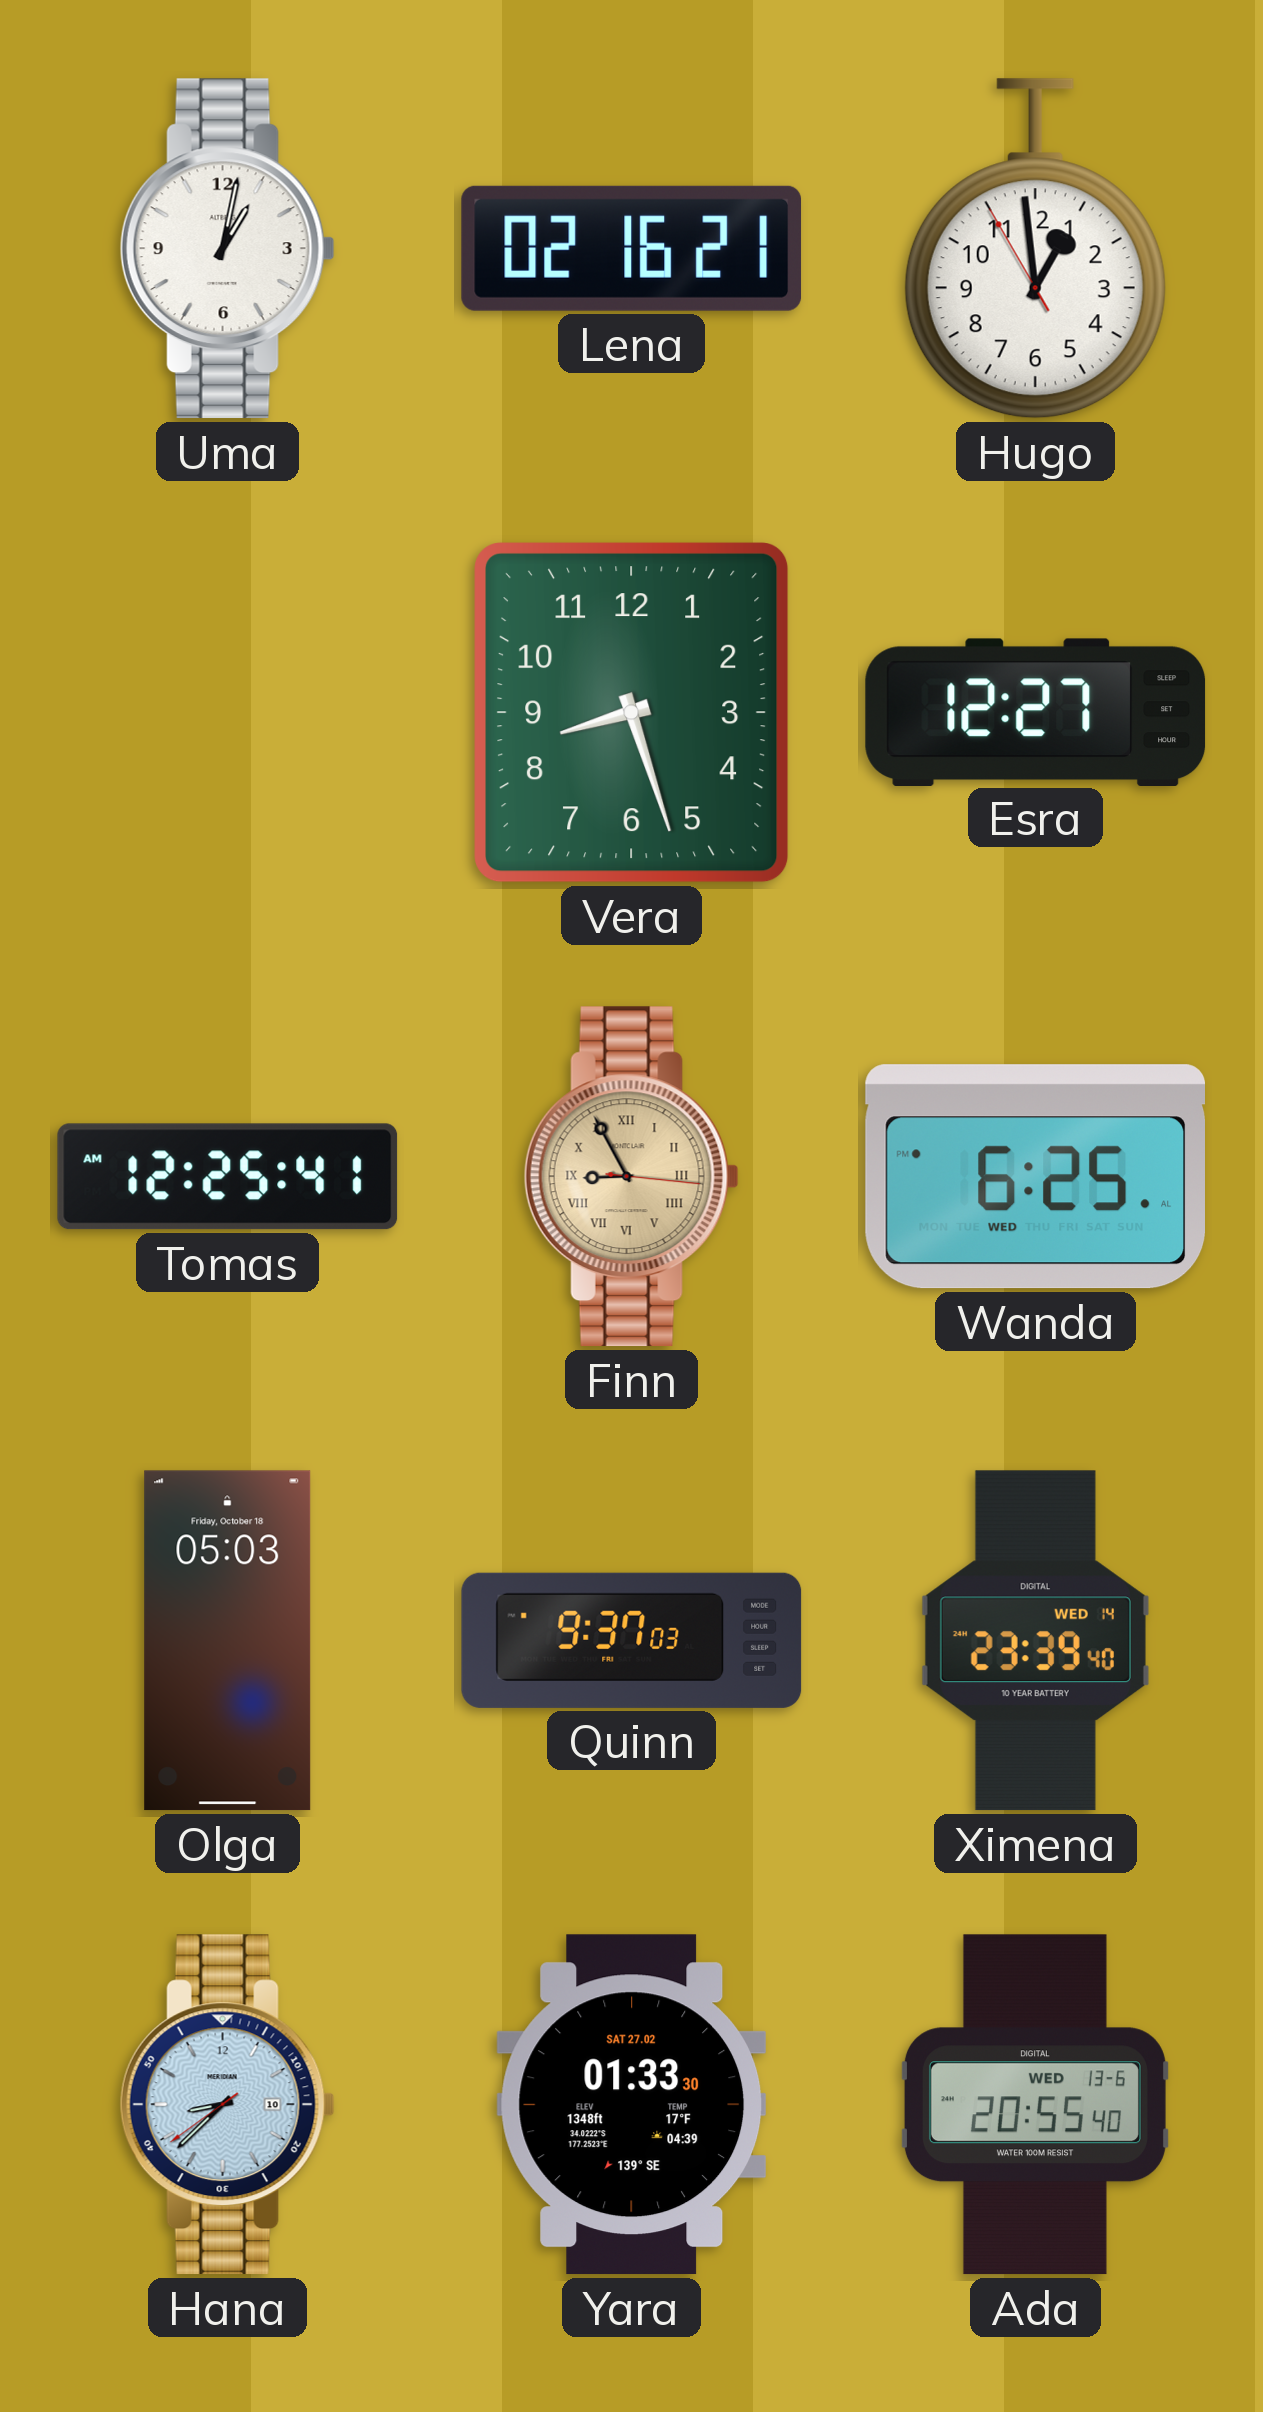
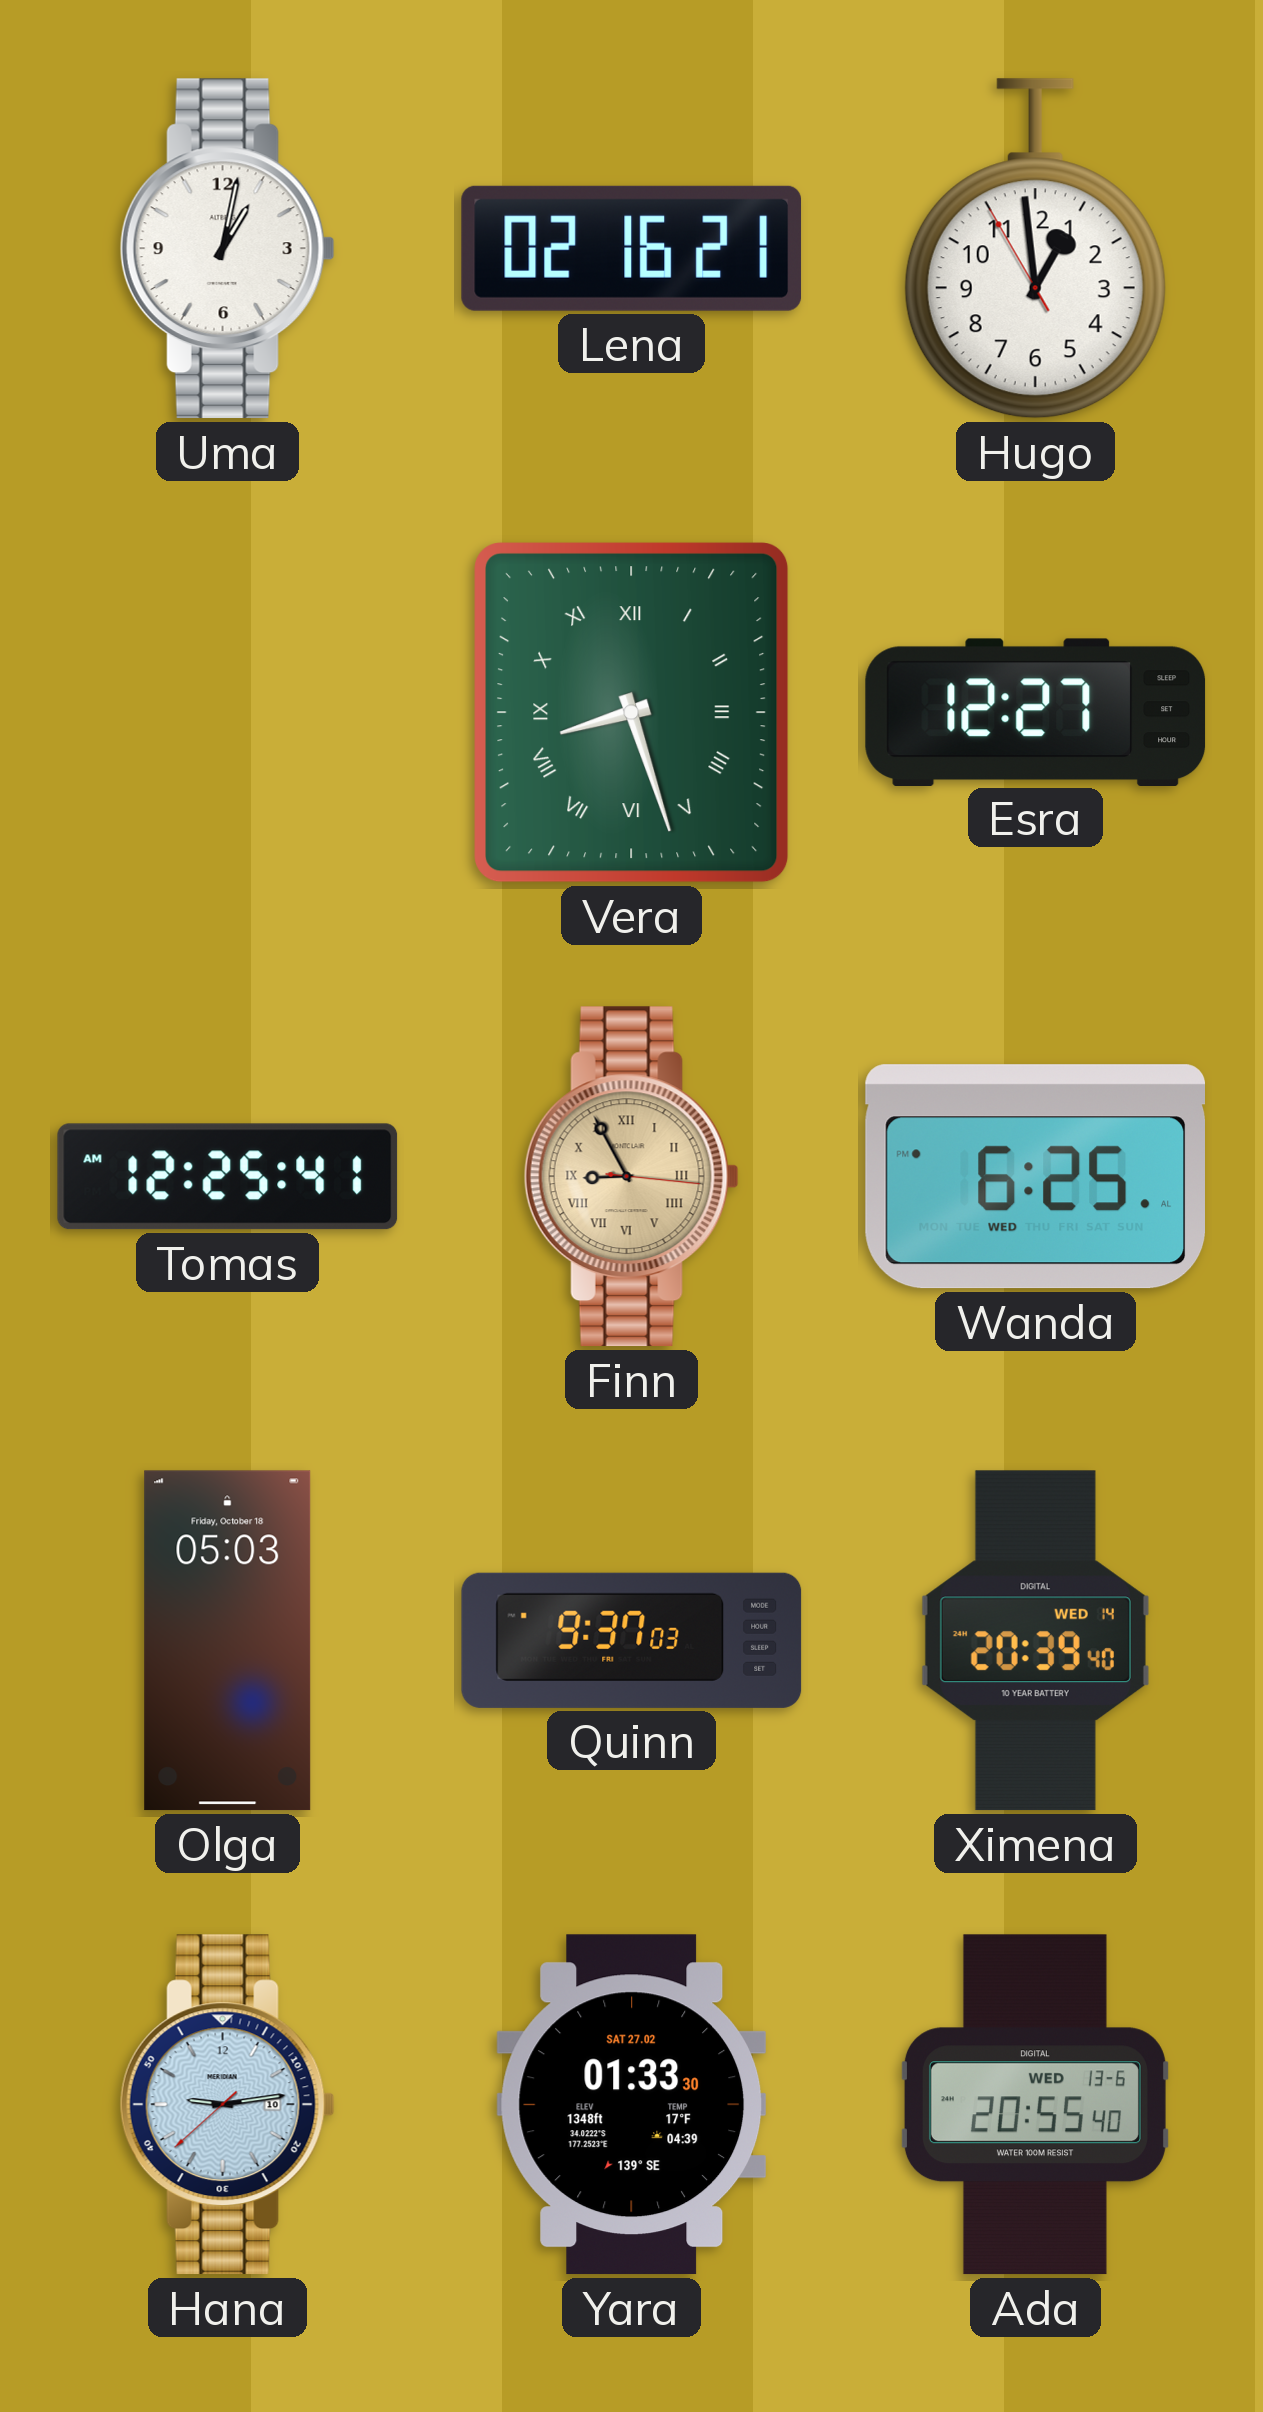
Vera numerals: Arabic -> Roman
Ximena: 23:39 -> 20:39
Hana: 8:37 -> 9:13
